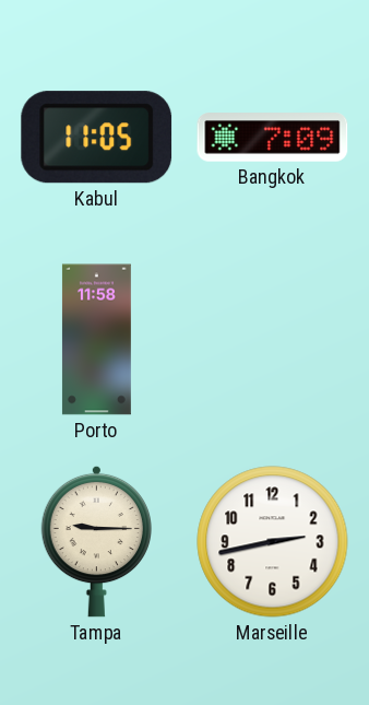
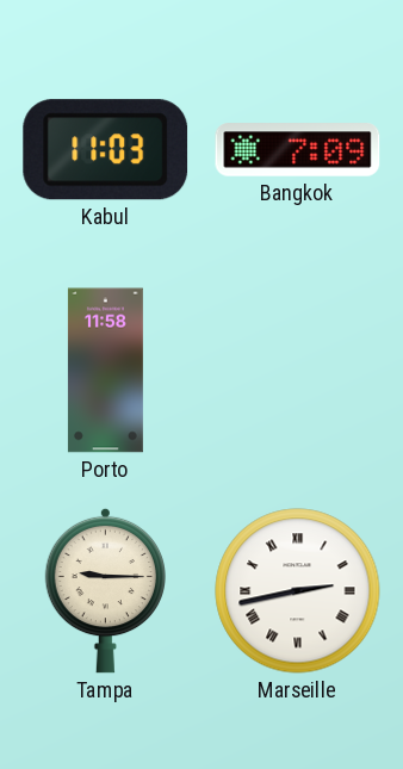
Kabul: 11:05 -> 11:03
Marseille numerals: Arabic -> Roman
